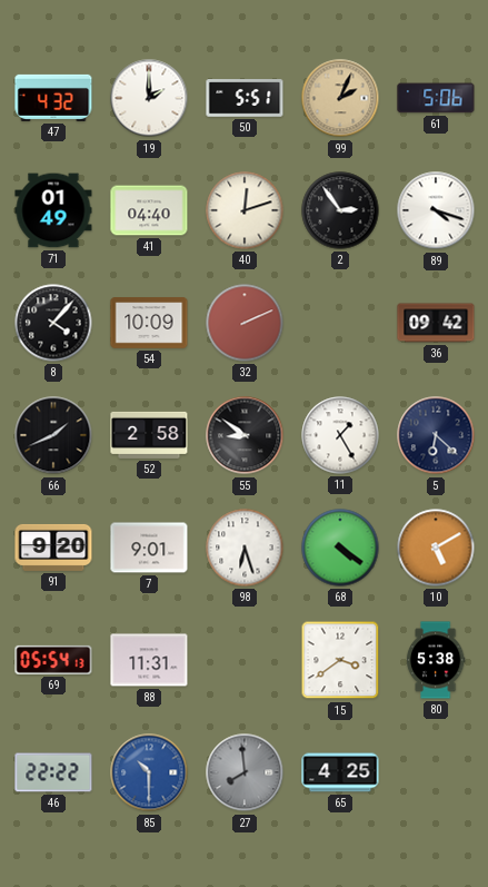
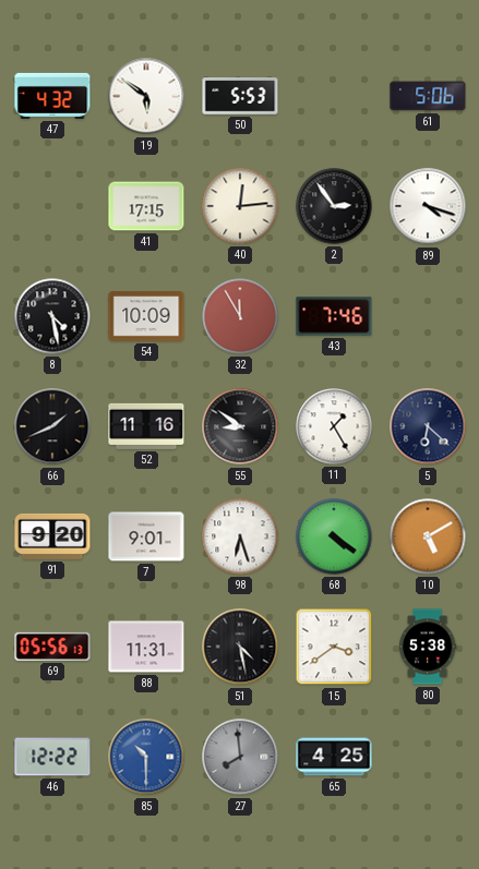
19: 2:00 -> 5:51
50: 5:51 -> 5:53
99: 2:04 -> none
71: 01:49 -> none
41: 04:40 -> 17:15
40: 12:12 -> 12:14
8: 4:07 -> 4:28
32: 2:11 -> 11:55
43: none -> 7:46
36: 09:42 -> none
52: 2:58 -> 11:16
69: 05:54 -> 05:56
51: none -> 4:28
46: 22:22 -> 12:22
